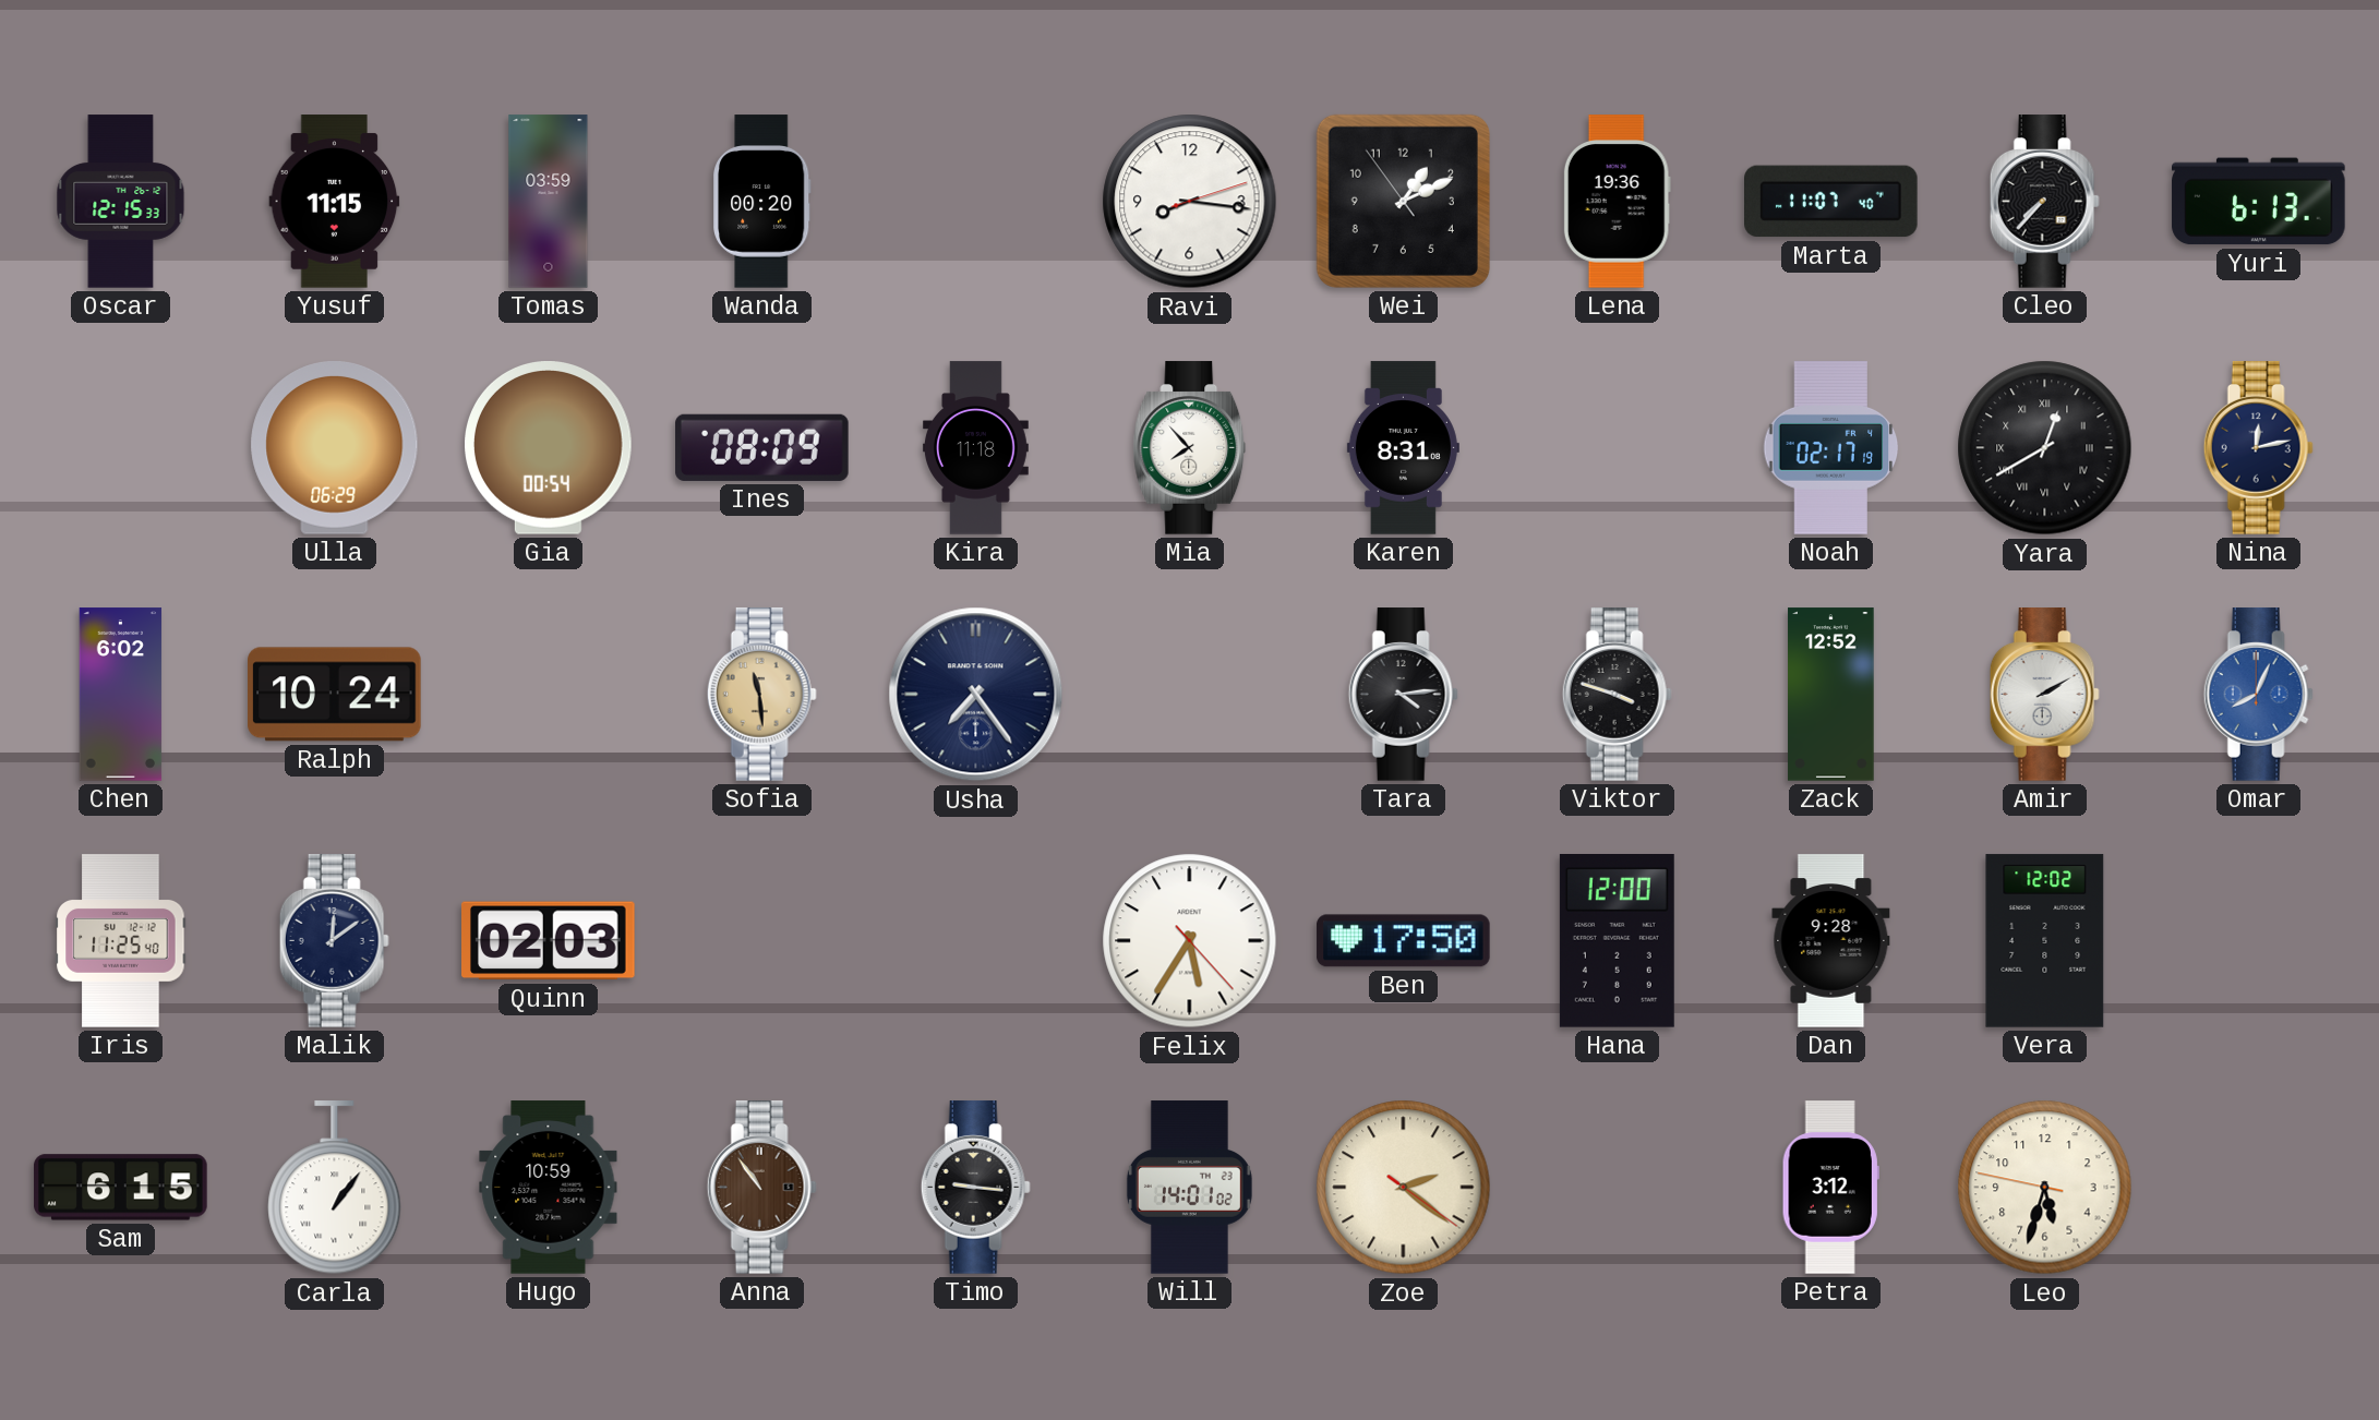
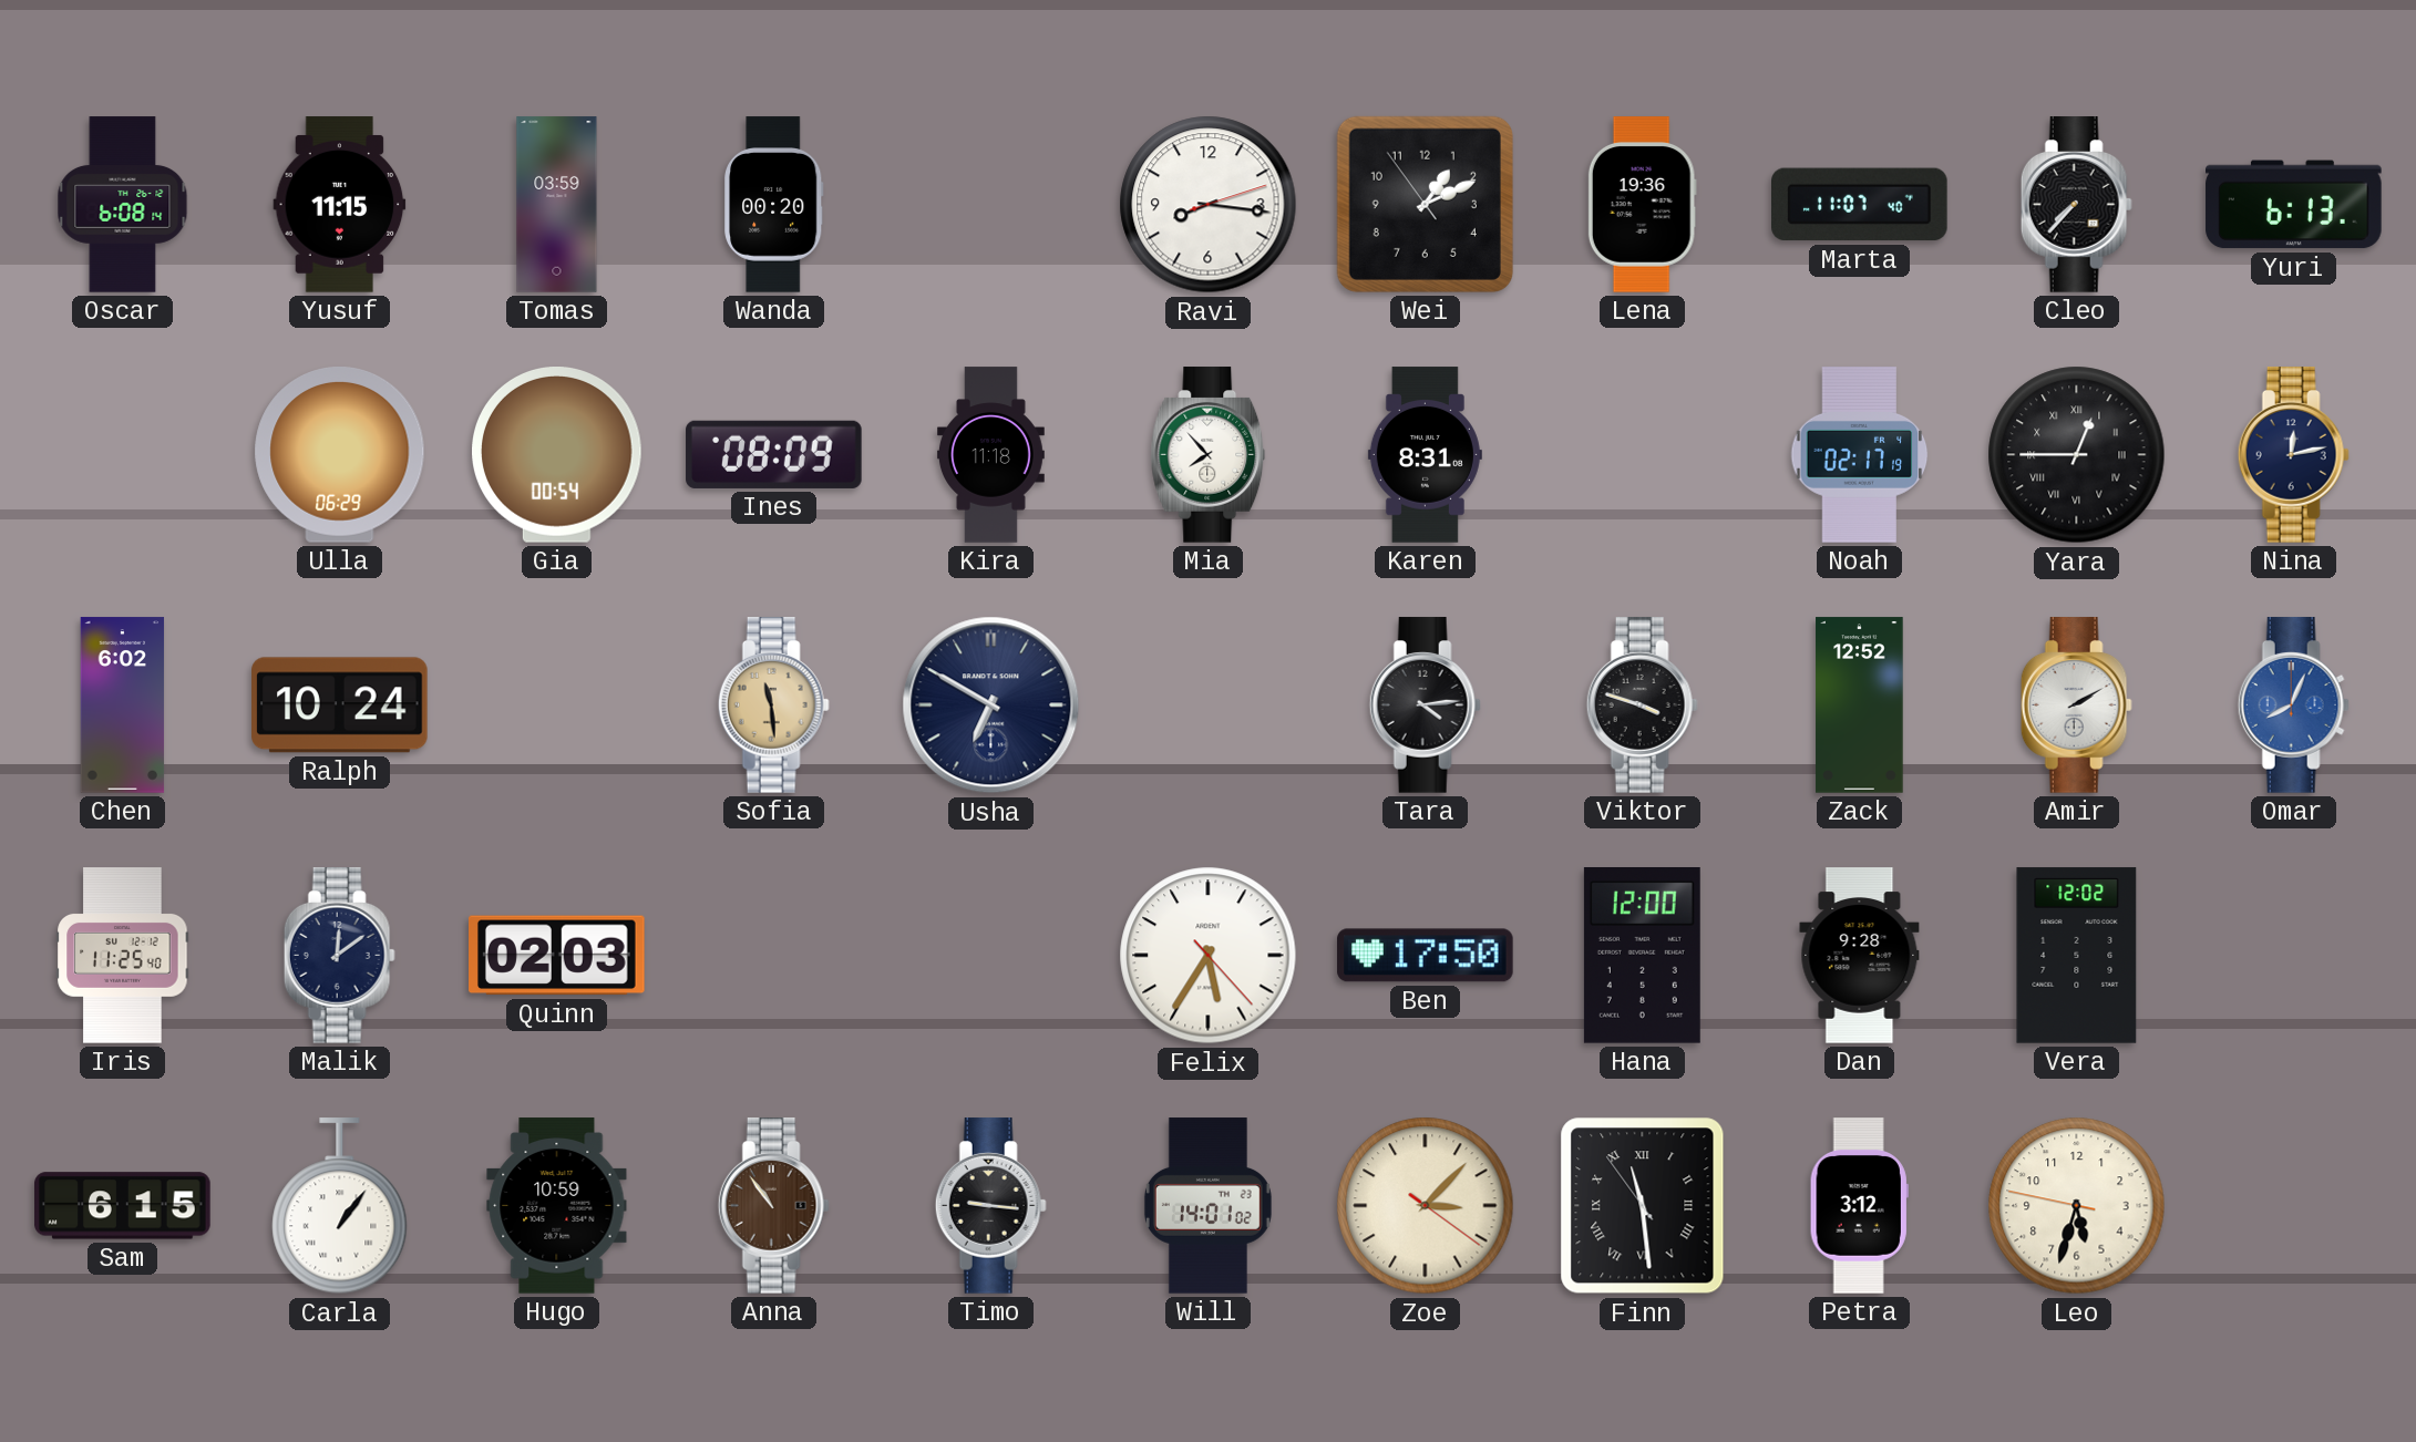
Oscar: 12:15 -> 6:08
Yara: 12:40 -> 12:45
Usha: 7:24 -> 6:50
Zoe: 2:21 -> 3:07
Finn: none -> 11:28
